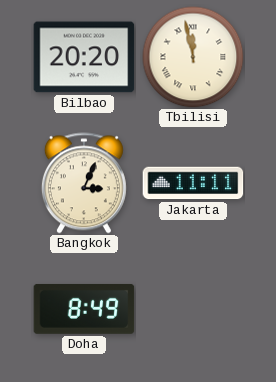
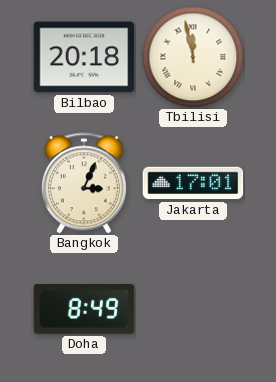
Bilbao: 20:20 -> 20:18
Jakarta: 11:11 -> 17:01
